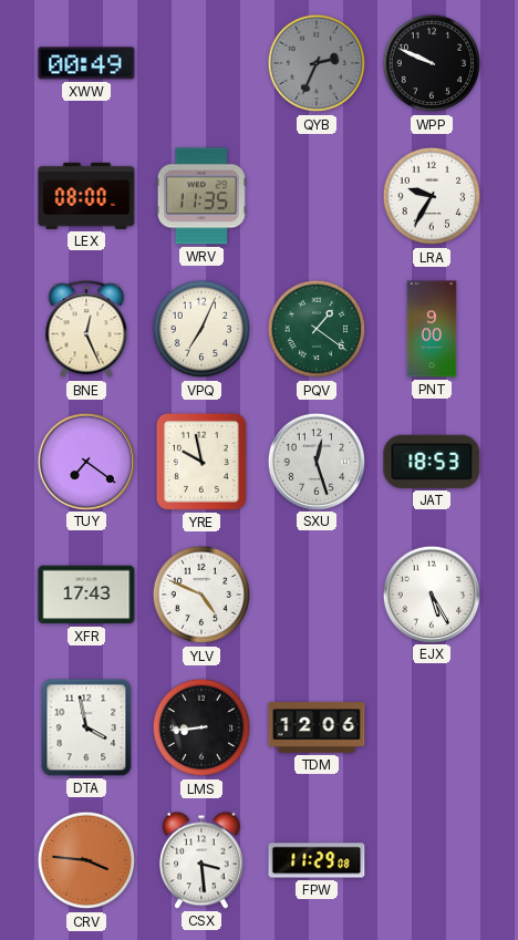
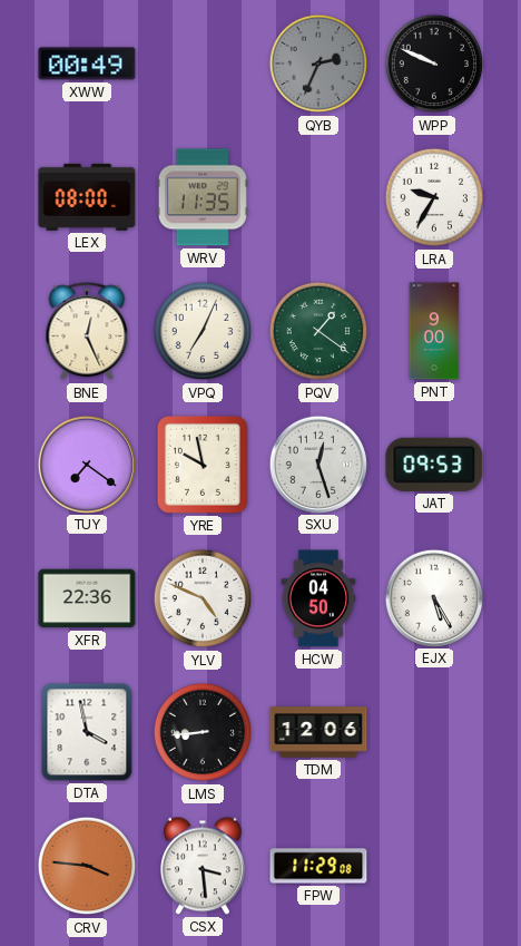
JAT: 18:53 -> 09:53
XFR: 17:43 -> 22:36
HCW: none -> 04:50
